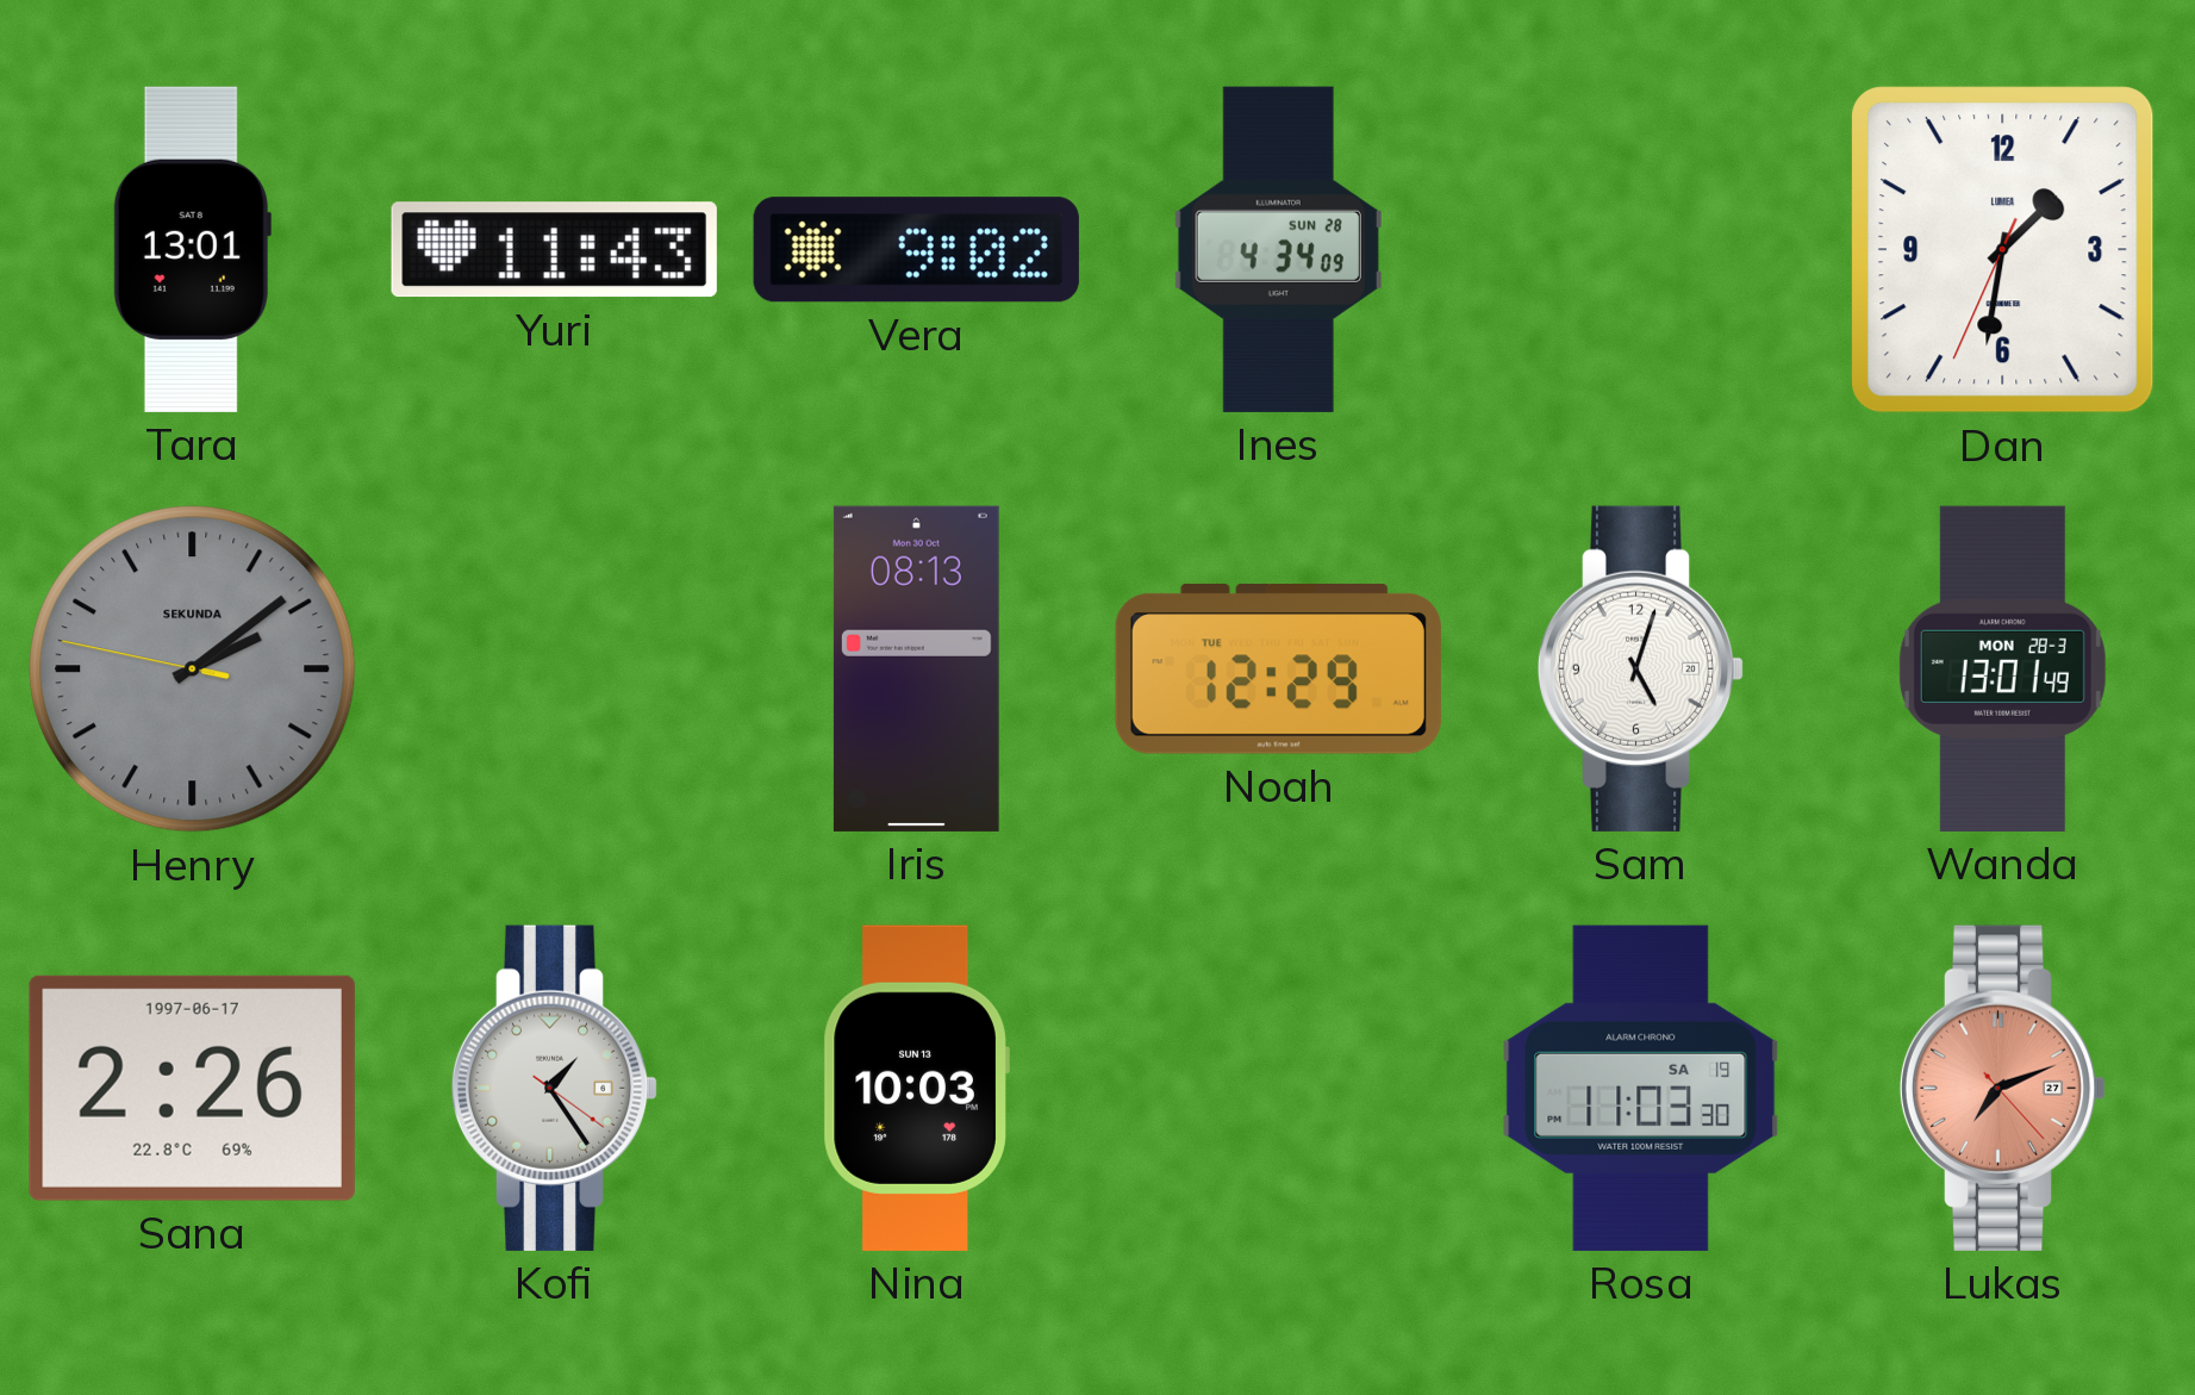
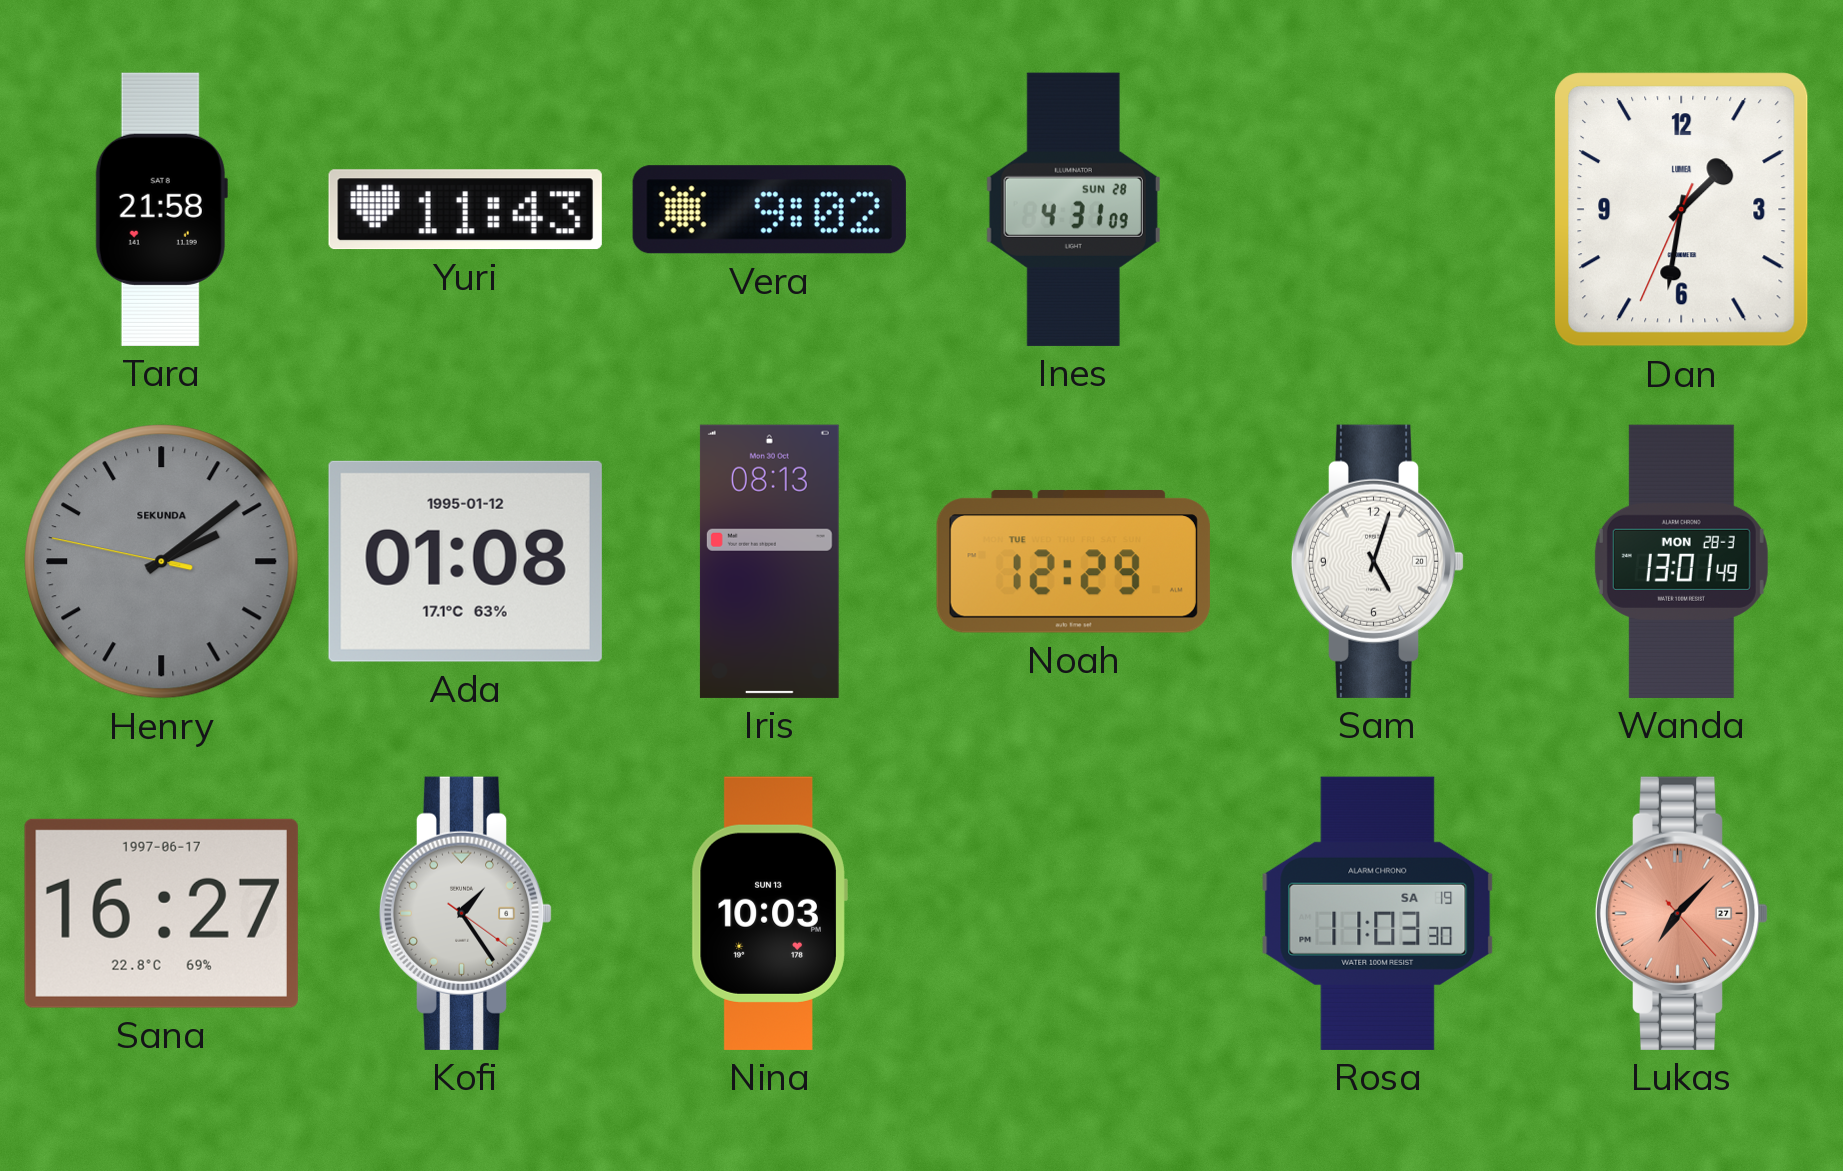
Tara: 13:01 -> 21:58
Ines: 4:34 -> 4:31
Ada: none -> 01:08
Sana: 2:26 -> 16:27
Lukas: 7:11 -> 7:07
